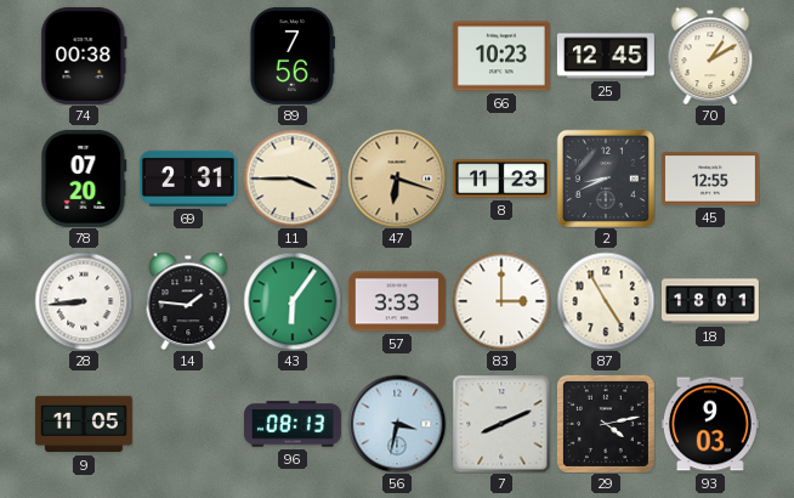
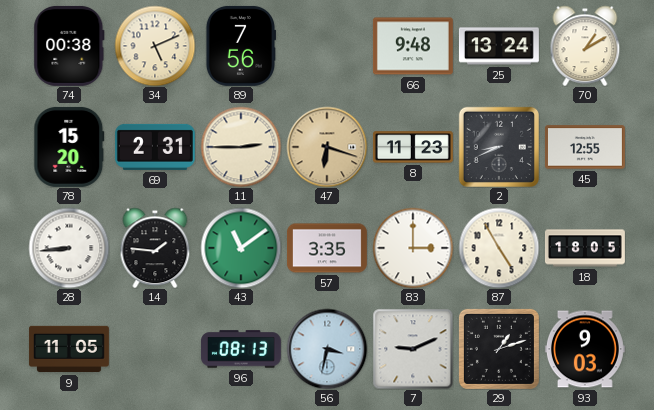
34: none -> 5:11
66: 10:23 -> 9:48
25: 12:45 -> 13:24
78: 07:20 -> 15:20
11: 3:45 -> 2:45
43: 6:06 -> 11:09
57: 3:33 -> 3:35
18: 18:01 -> 18:05
7: 8:11 -> 9:11
29: 4:13 -> 1:12
